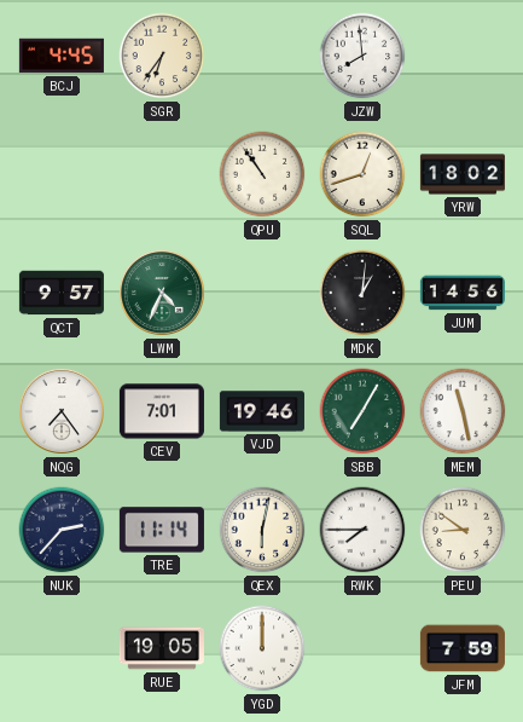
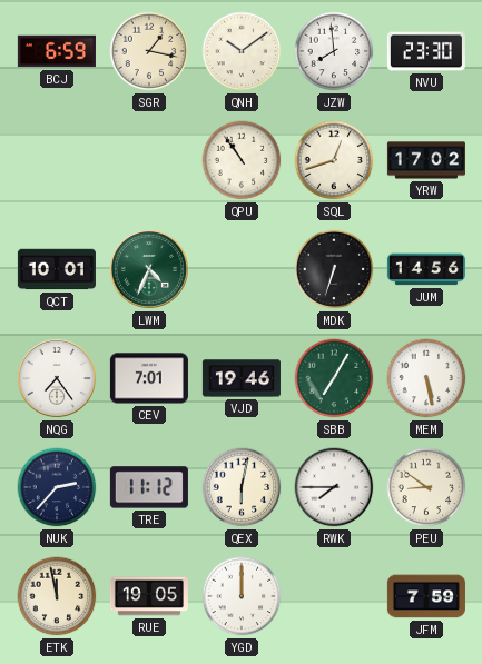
BCJ: 4:45 -> 6:59
SGR: 6:36 -> 1:17
QNH: none -> 10:09
NVU: none -> 23:30
YRW: 18:02 -> 17:02
QCT: 9:57 -> 10:01
MDK: 1:01 -> 6:33
MEM: 11:28 -> 5:28
TRE: 11:14 -> 11:12
ETK: none -> 11:58
